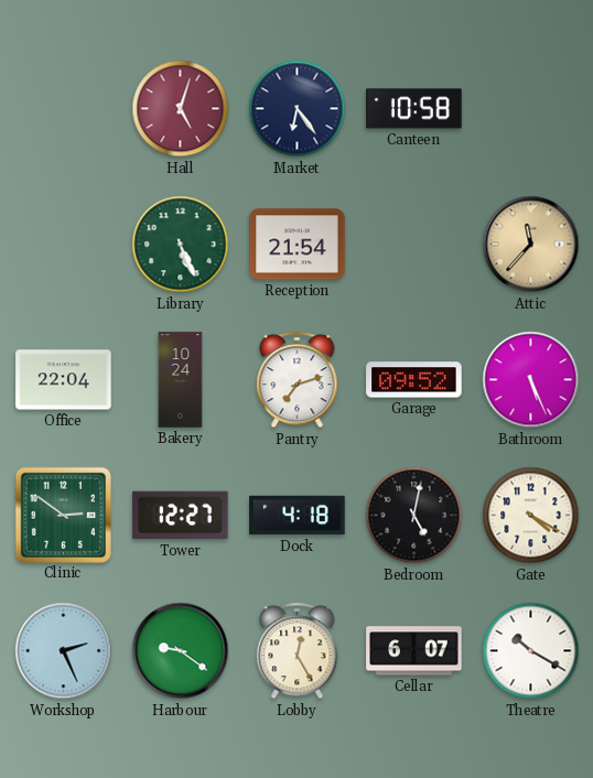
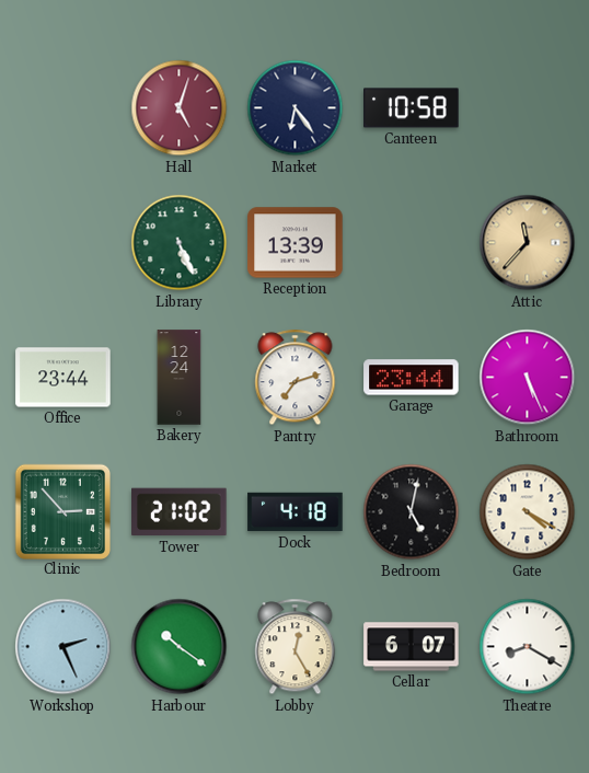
Reception: 21:54 -> 13:39
Office: 22:04 -> 23:44
Bakery: 10:24 -> 12:24
Garage: 09:52 -> 23:44
Clinic: 2:51 -> 2:53
Tower: 12:27 -> 21:02
Harbour: 9:21 -> 10:21
Theatre: 10:20 -> 8:20
